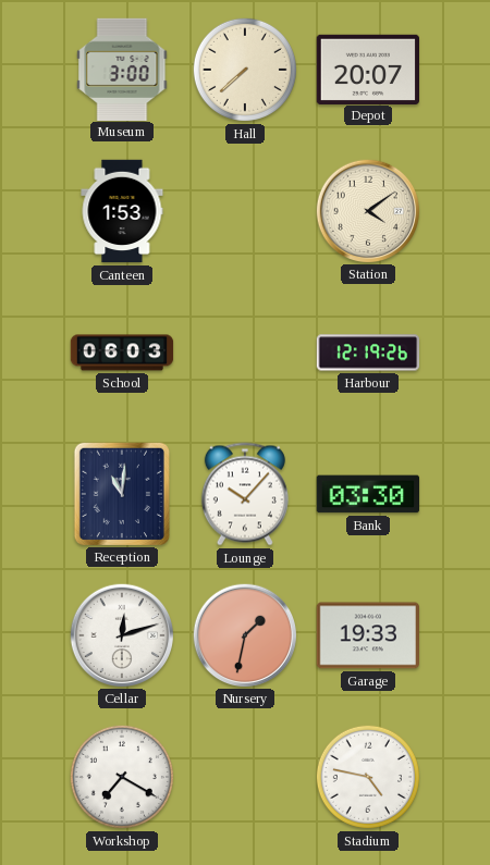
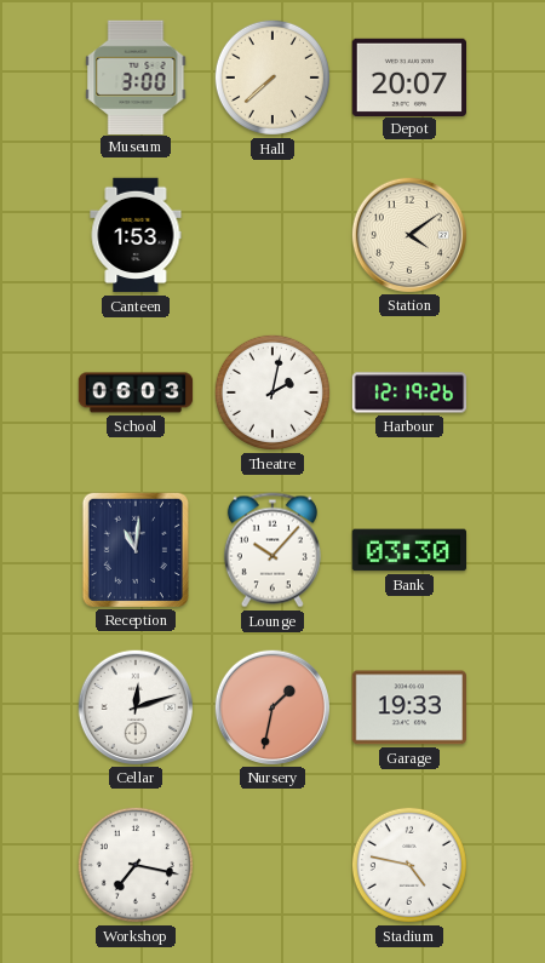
Theatre: none -> 2:02
Workshop: 7:20 -> 7:17
